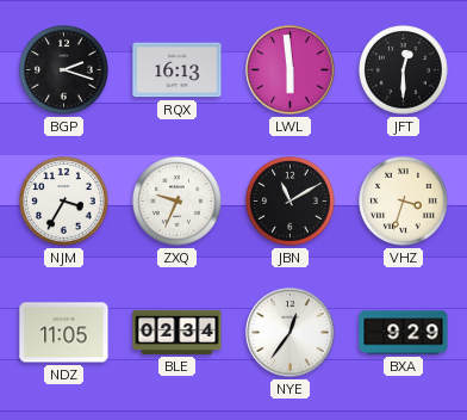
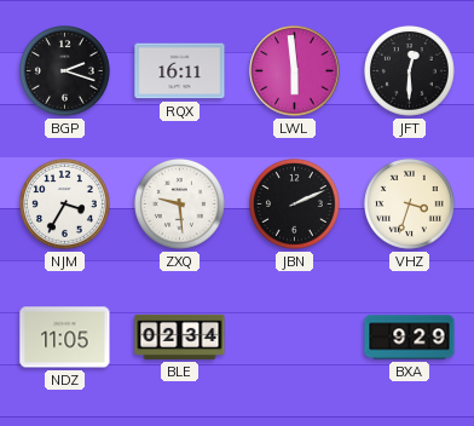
RQX: 16:13 -> 16:11
ZXQ: 9:34 -> 9:29
JBN: 11:10 -> 2:11
NYE: 12:36 -> none
